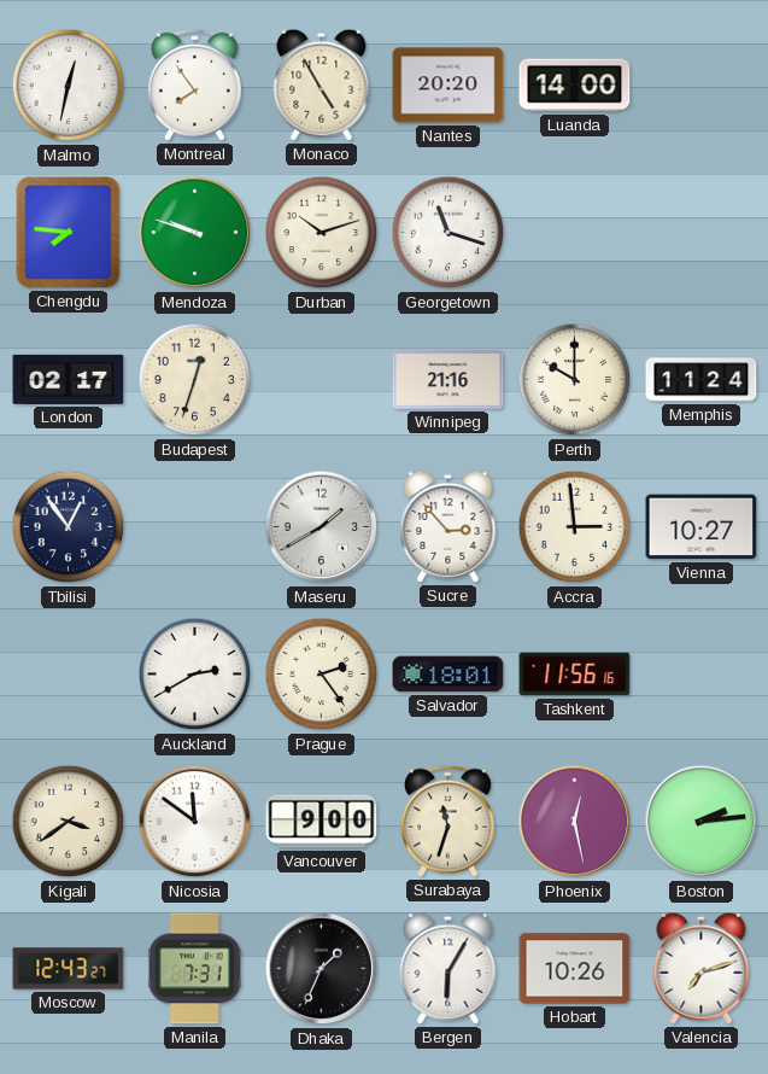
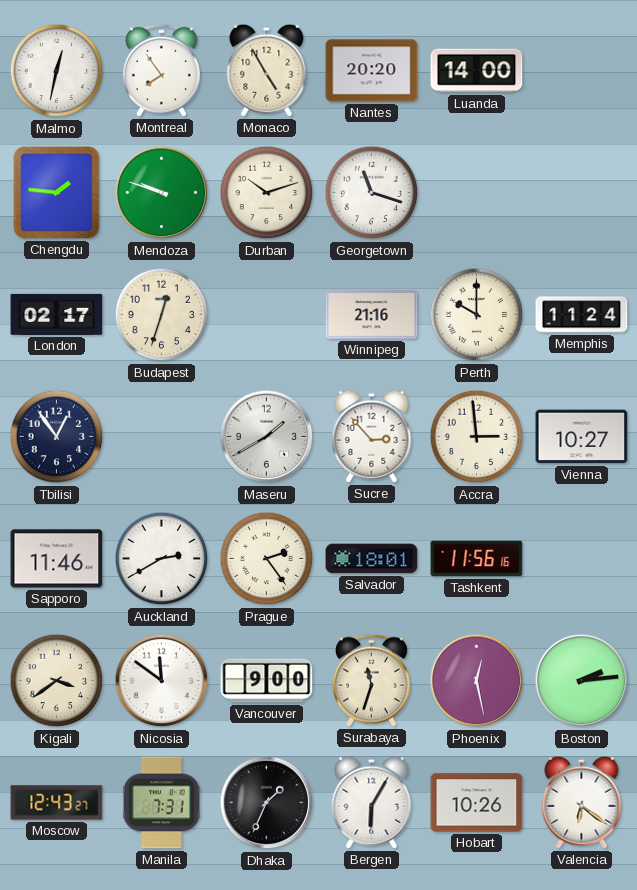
Chengdu: 7:46 -> 1:46
Sapporo: none -> 11:46
Valencia: 7:12 -> 6:21
